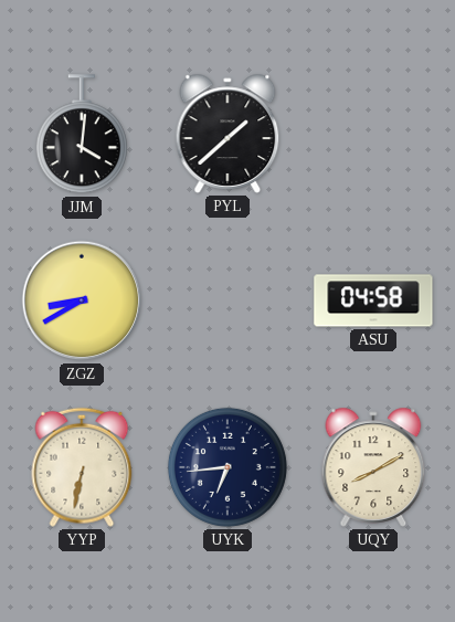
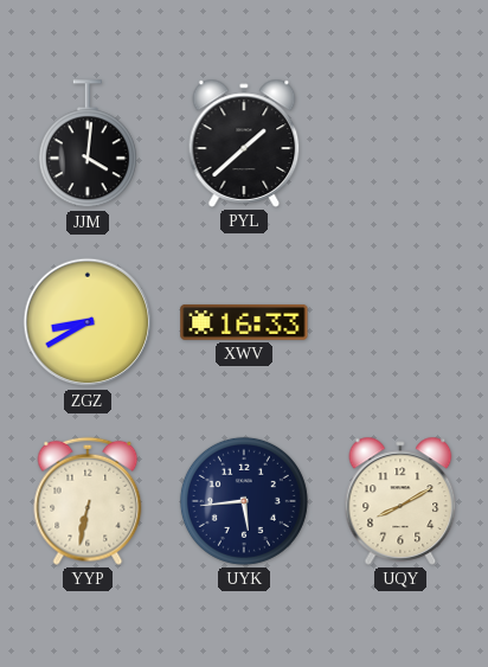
XWV: none -> 16:33
ASU: 04:58 -> none
UYK: 6:44 -> 5:44
